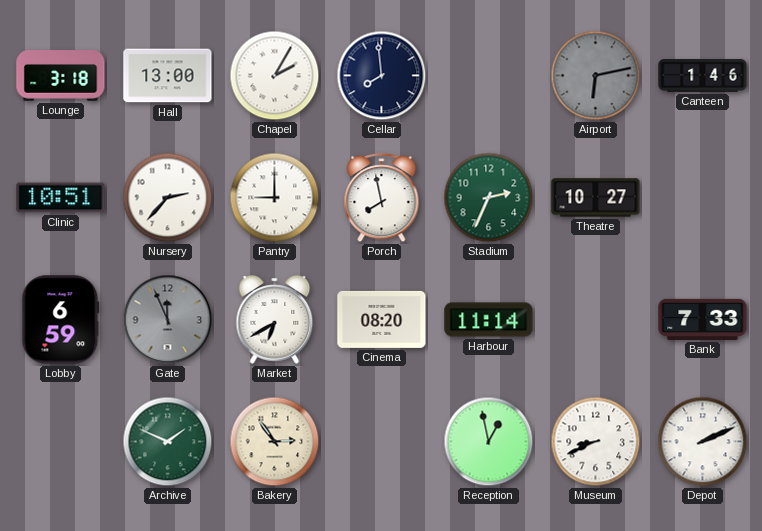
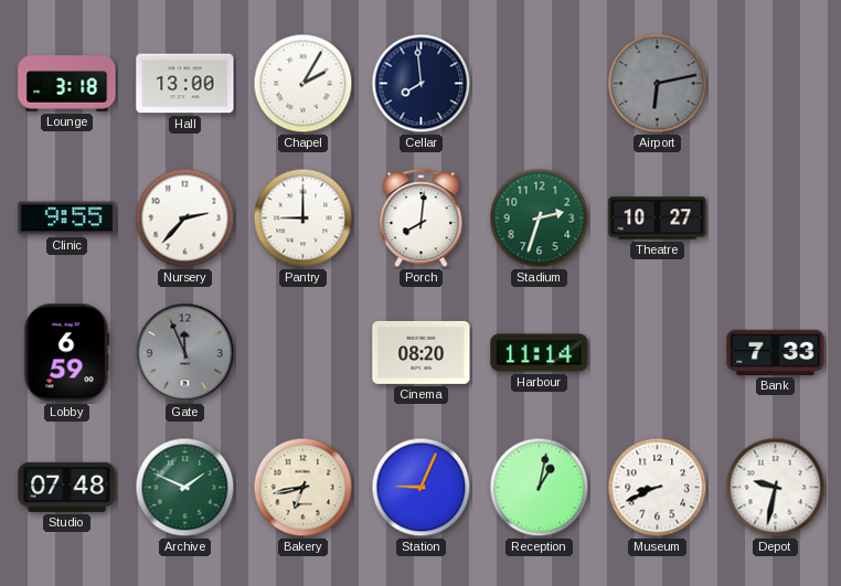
Canteen: 1:46 -> none
Clinic: 10:51 -> 9:55
Porch: 7:58 -> 8:01
Stadium: 2:34 -> 2:33
Market: 6:40 -> none
Studio: none -> 07:48
Bakery: 2:54 -> 6:43
Station: none -> 9:04
Reception: 12:58 -> 1:02
Depot: 2:11 -> 9:32
